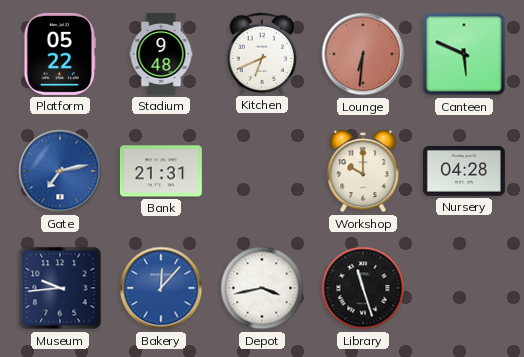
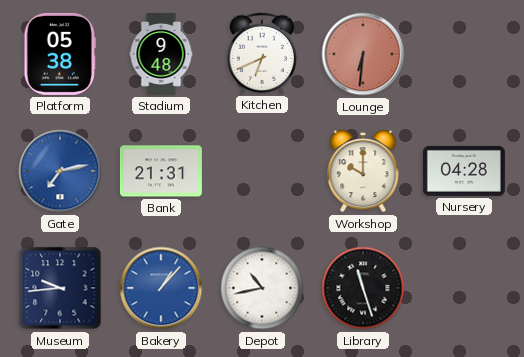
Platform: 05:22 -> 05:38
Canteen: 5:49 -> none
Bakery: 12:07 -> 1:07
Depot: 3:43 -> 10:43
